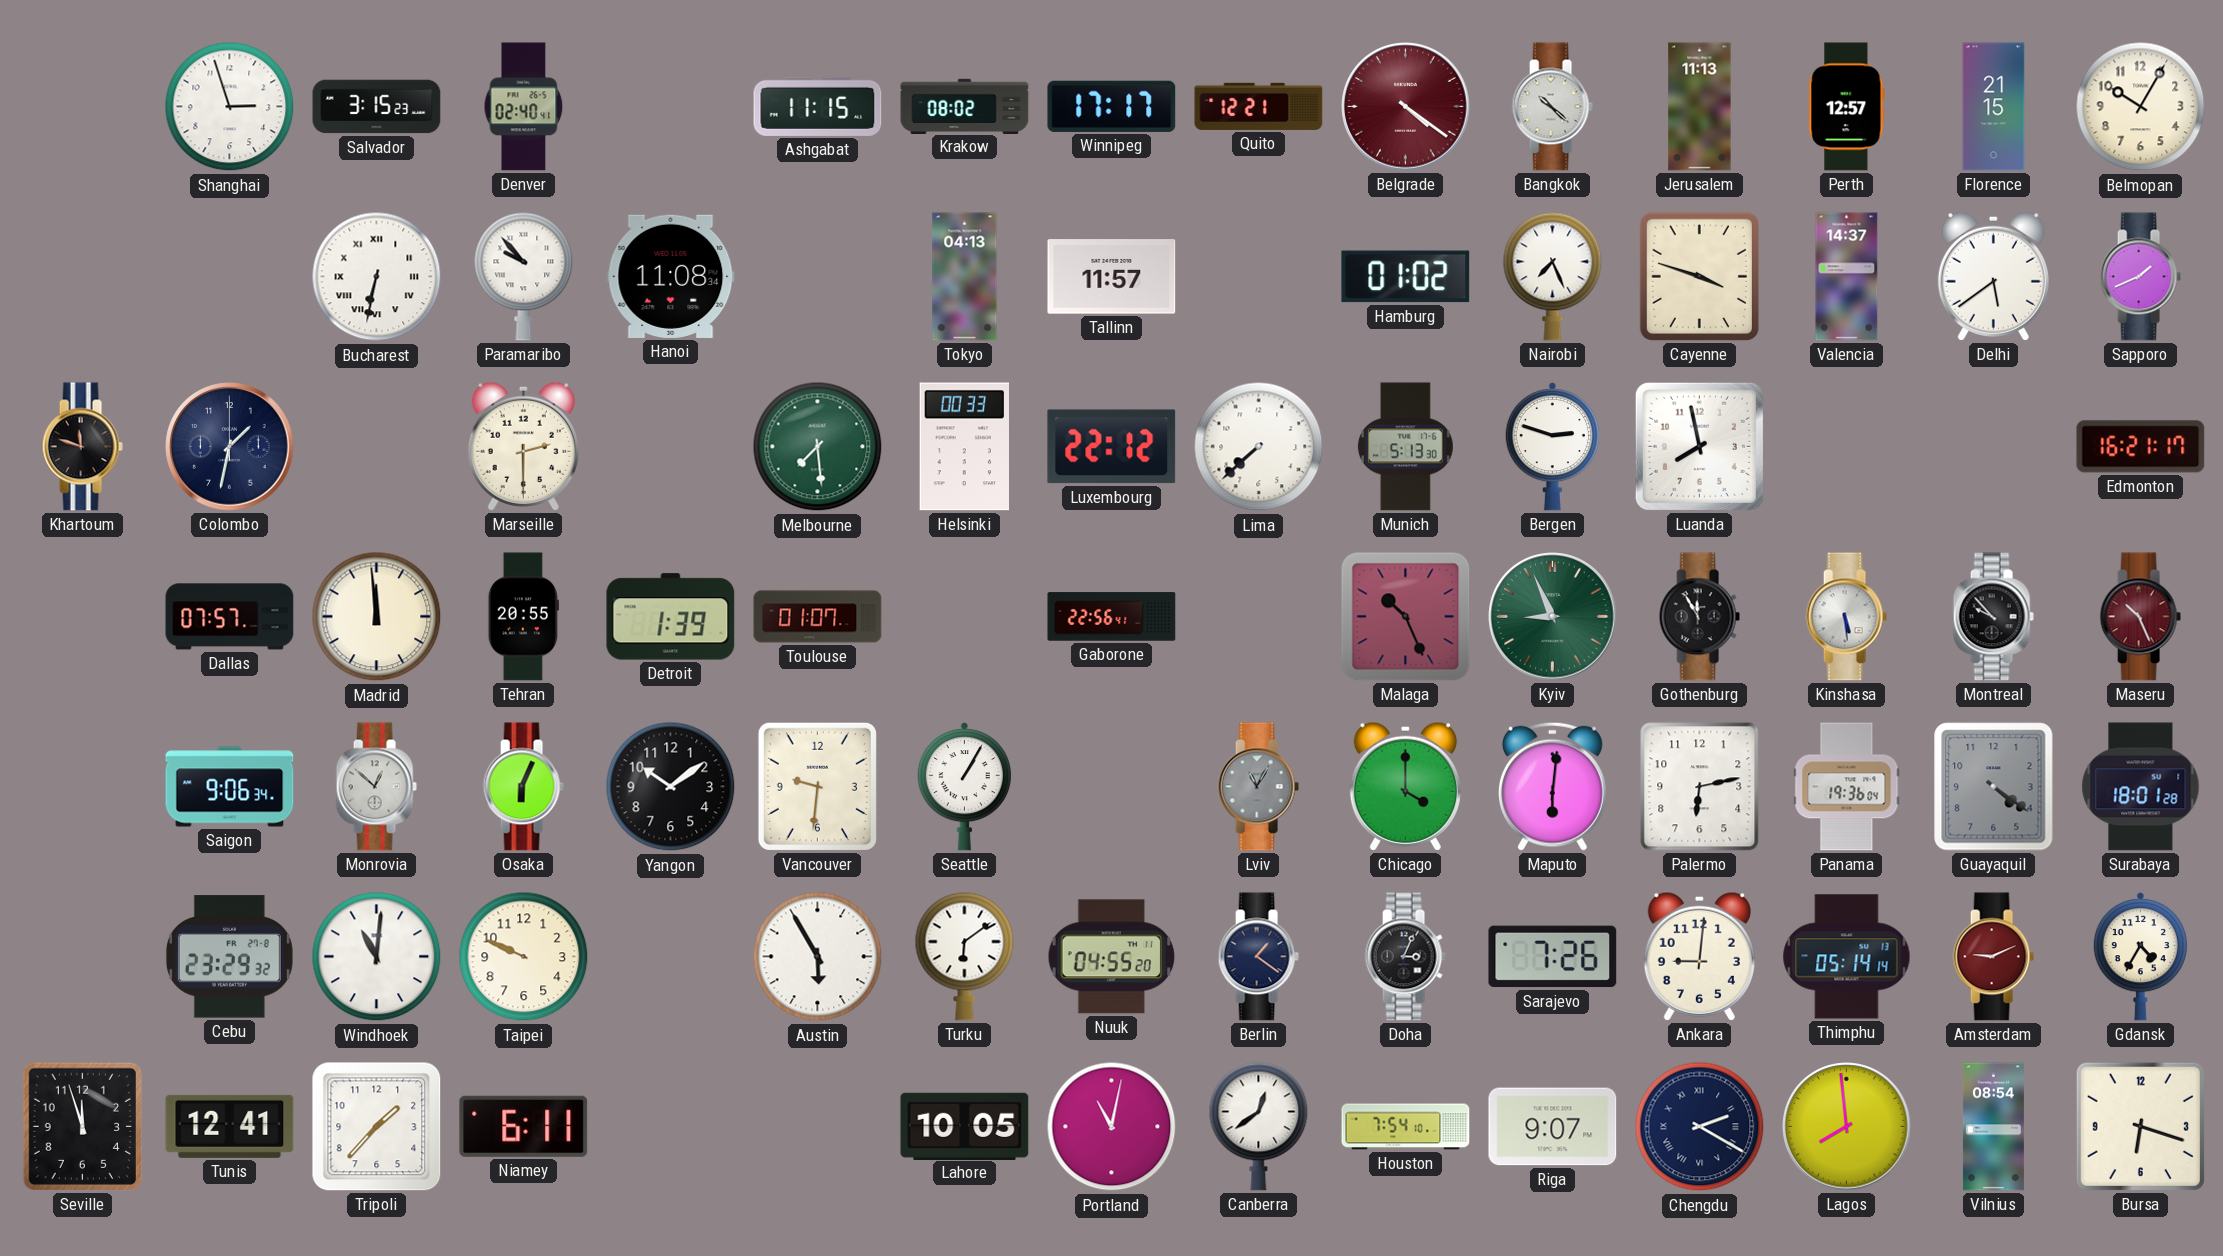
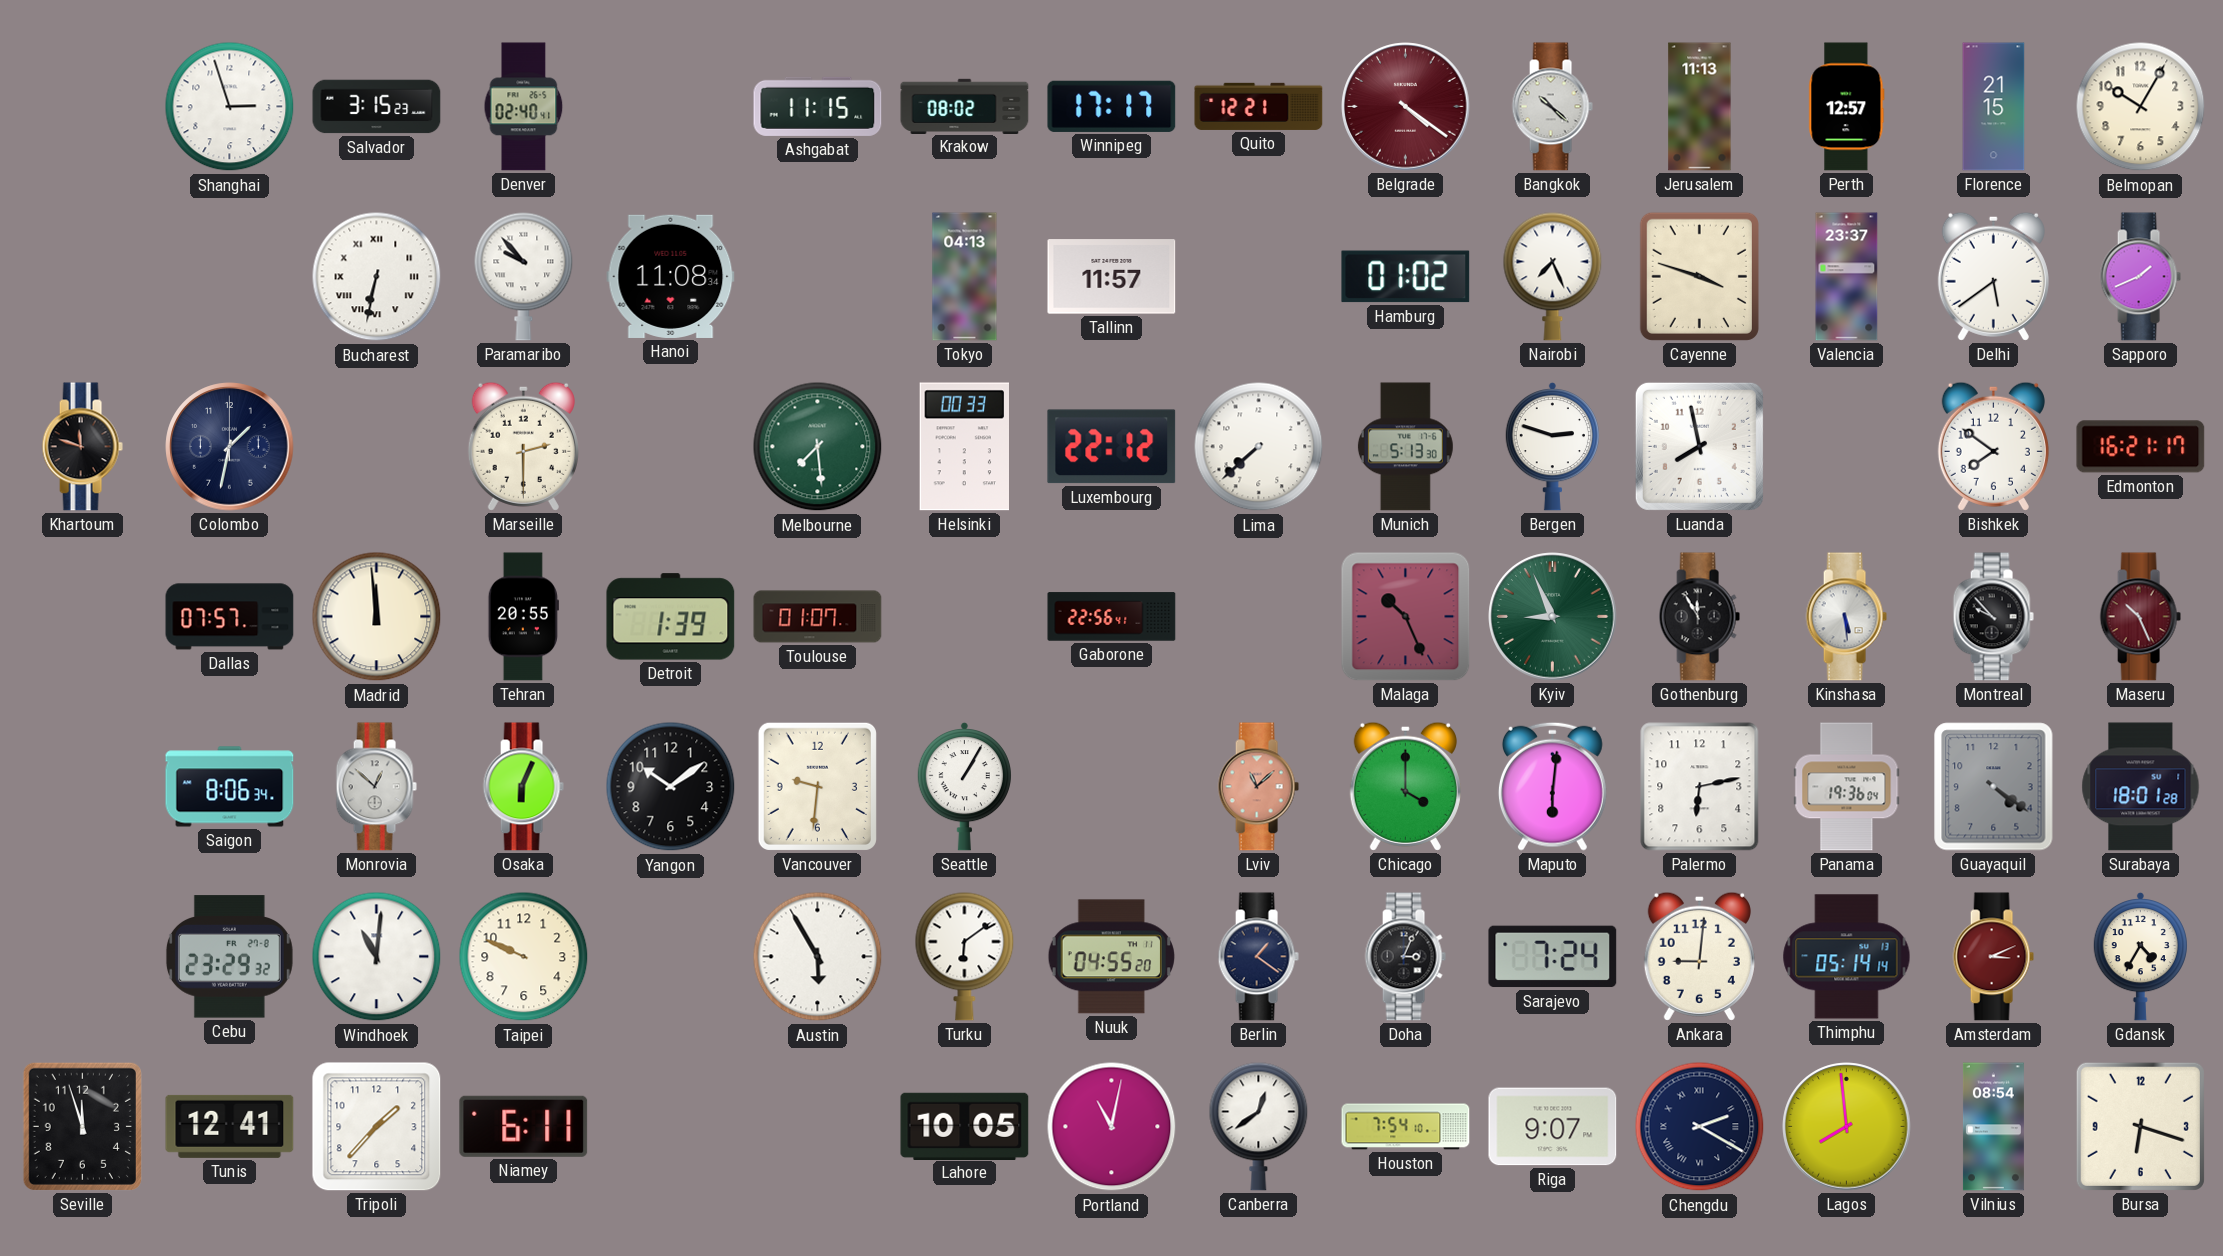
Valencia: 14:37 -> 23:37
Bishkek: none -> 7:51
Saigon: 9:06 -> 8:06
Lviv: 11:05 -> 11:08
Lviv dial: grey -> salmon
Sarajevo: 7:26 -> 7:24
Amsterdam: 9:11 -> 3:11
